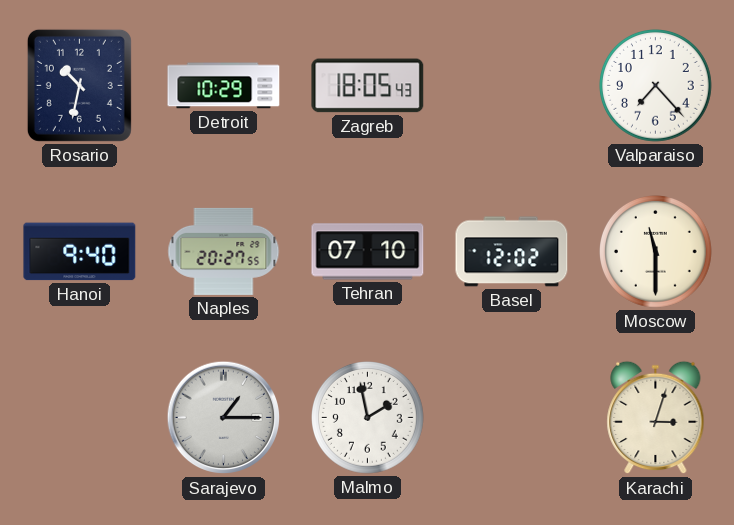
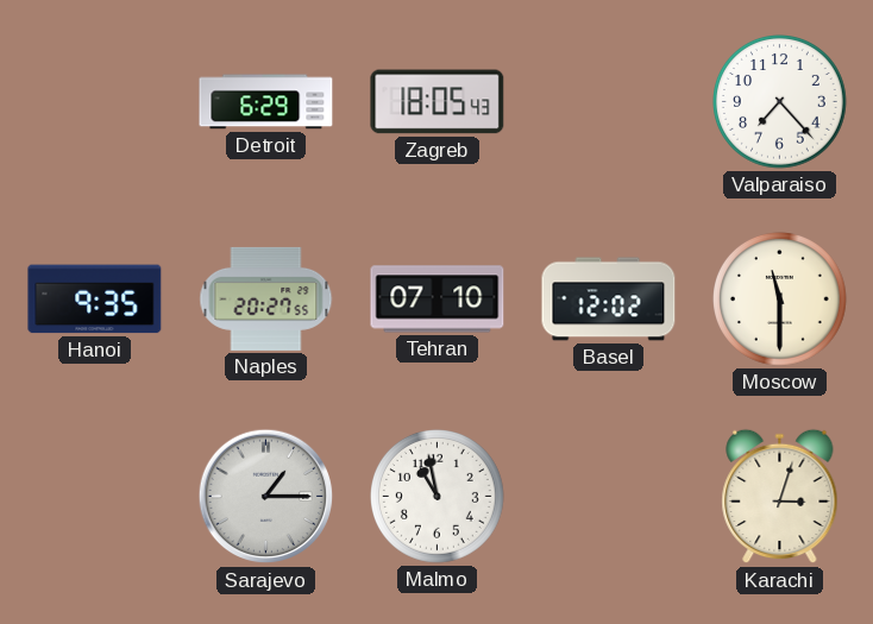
Rosario: 10:32 -> none
Detroit: 10:29 -> 6:29
Hanoi: 9:40 -> 9:35
Malmo: 1:58 -> 10:58
